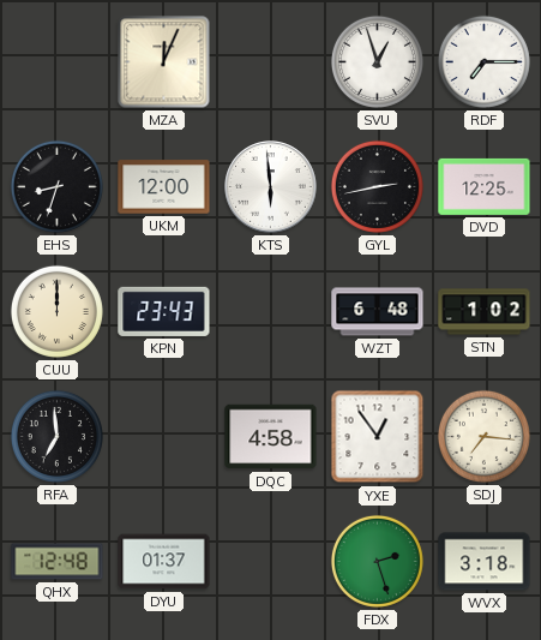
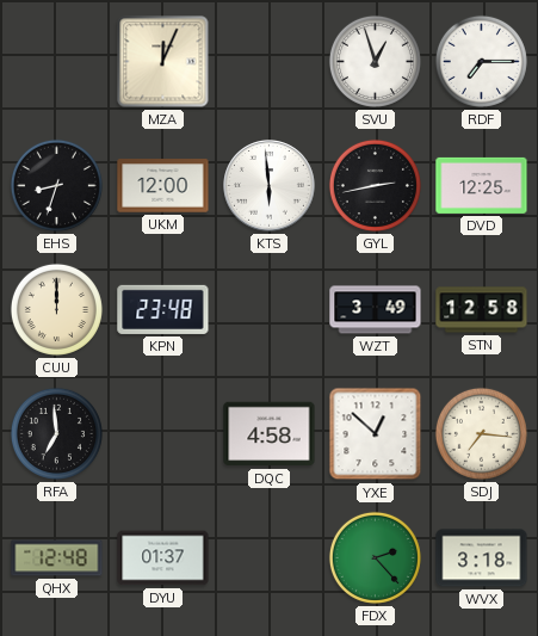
KPN: 23:43 -> 23:48
WZT: 6:48 -> 3:49
STN: 1:02 -> 12:58
YXE: 12:54 -> 12:52
FDX: 2:27 -> 2:23
